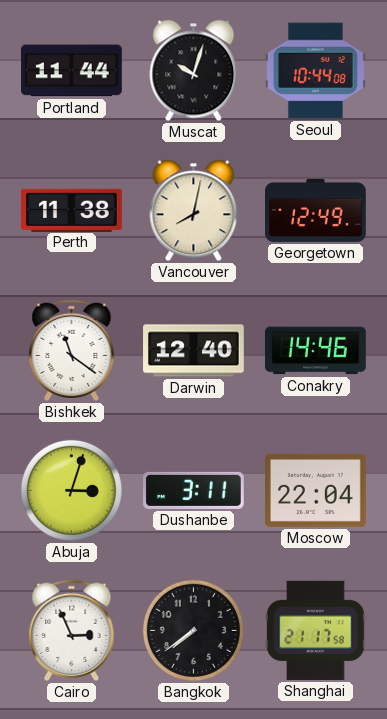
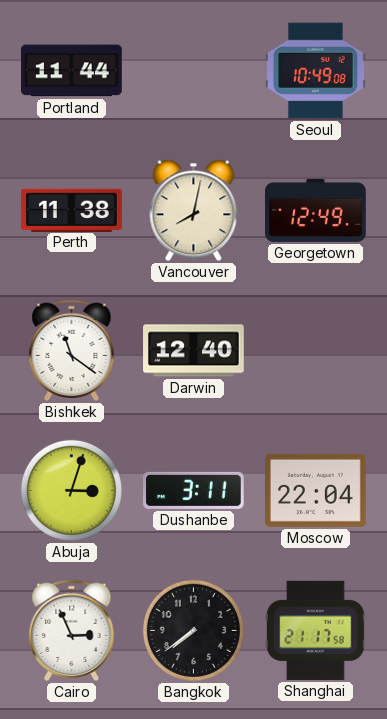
Muscat: 10:03 -> none
Seoul: 10:44 -> 10:49
Conakry: 14:46 -> none
